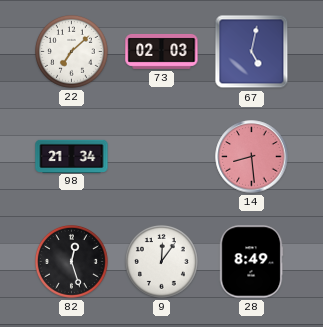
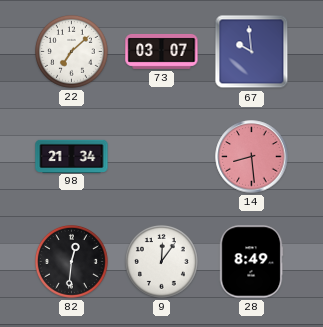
73: 02:03 -> 03:07
67: 5:02 -> 9:59
82: 12:27 -> 12:31
